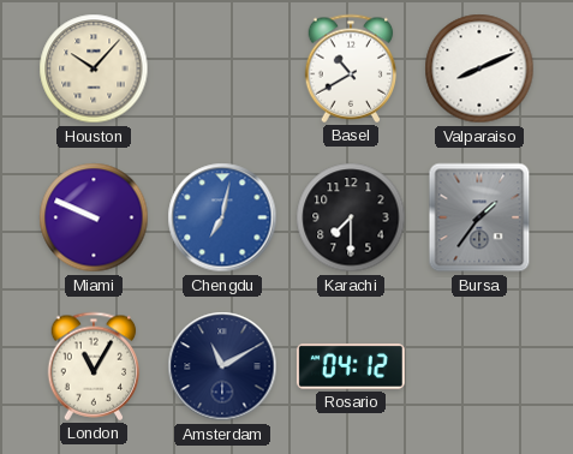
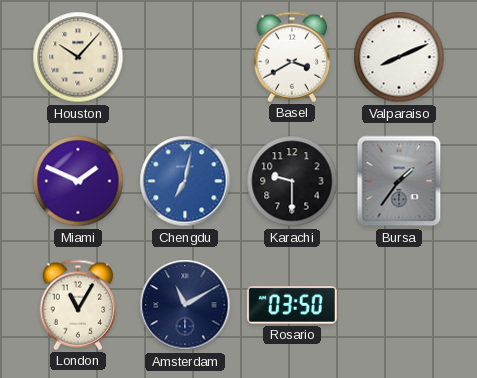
Basel: 10:40 -> 3:40
Miami: 9:49 -> 1:49
Karachi: 7:30 -> 9:30
Rosario: 04:12 -> 03:50
